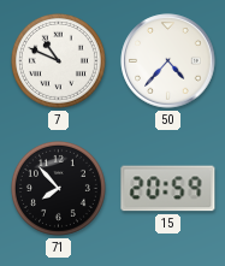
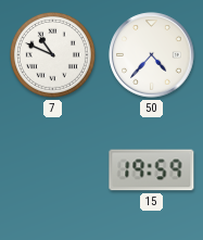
71: 7:53 -> none
15: 20:59 -> 19:59
